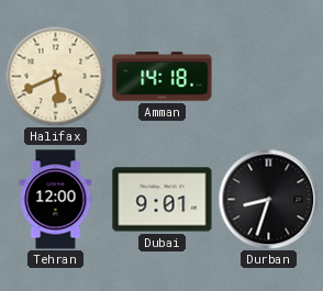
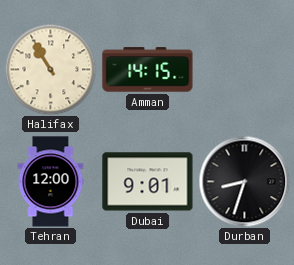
Halifax: 5:41 -> 10:55
Amman: 14:18 -> 14:15
